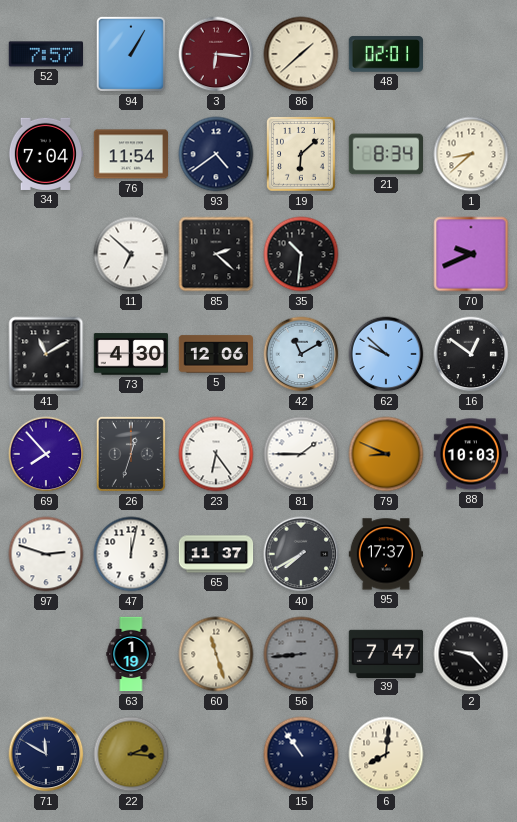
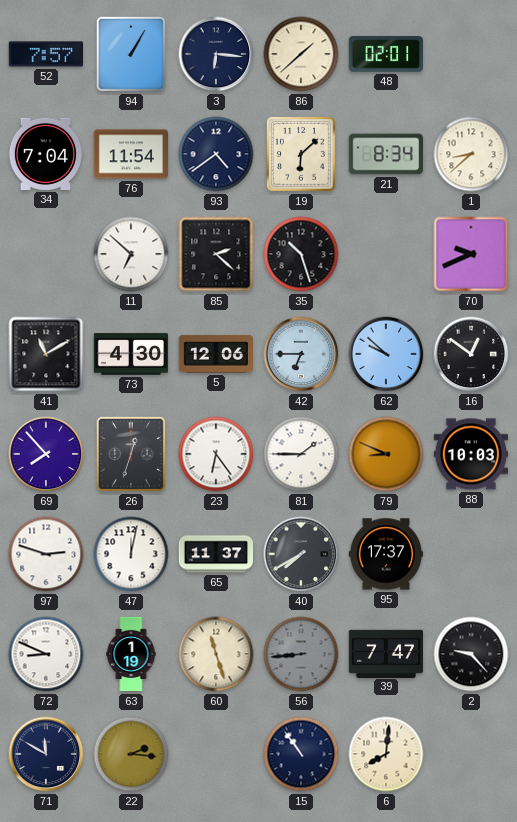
3 dial: burgundy -> navy
35: 10:31 -> 10:27
42: 11:10 -> 6:45
72: none -> 8:49
